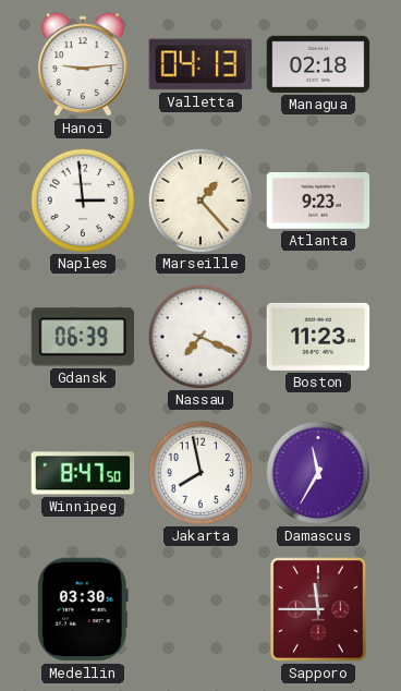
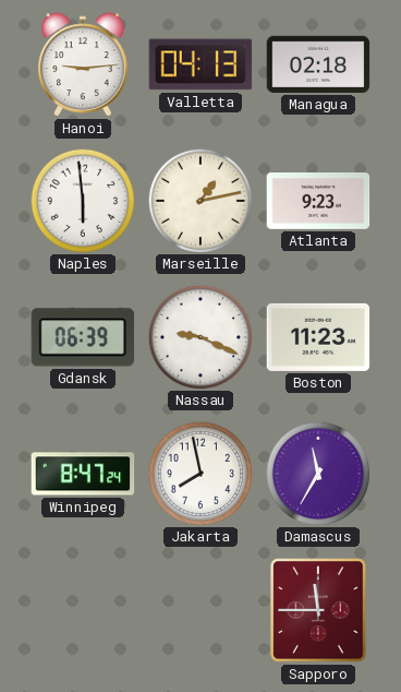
Naples: 2:59 -> 5:59
Marseille: 1:23 -> 1:13
Nassau: 7:19 -> 9:19
Winnipeg: 8:47:50 -> 8:47:24
Medellin: 03:30 -> none
